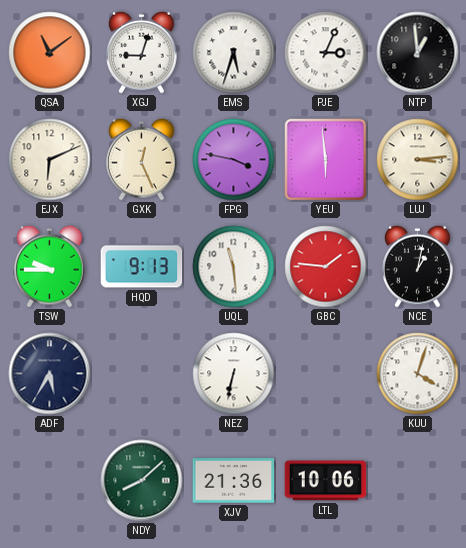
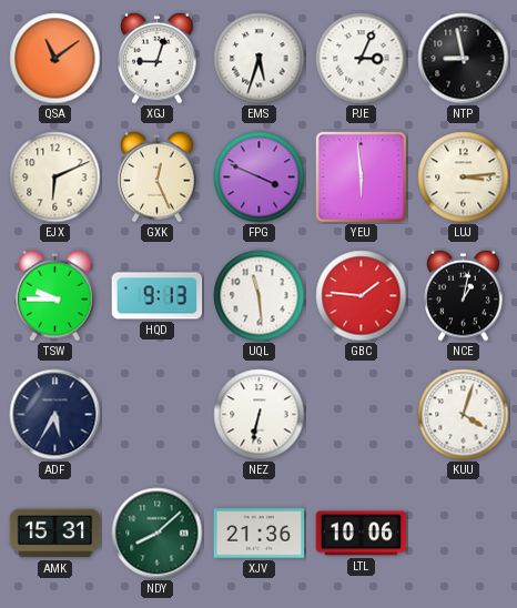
NTP: 12:59 -> 8:58
FPG: 3:47 -> 3:49
AMK: none -> 15:31
